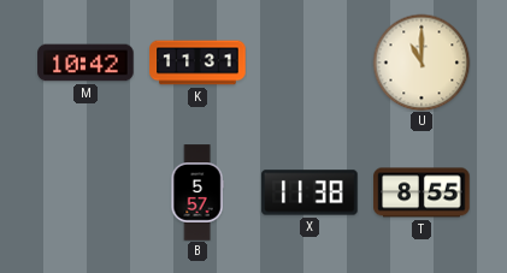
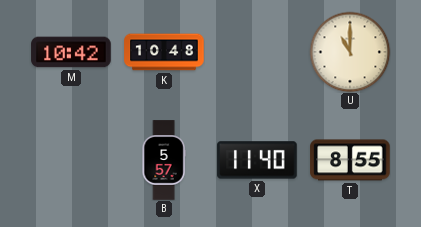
K: 11:31 -> 10:48
X: 11:38 -> 11:40
